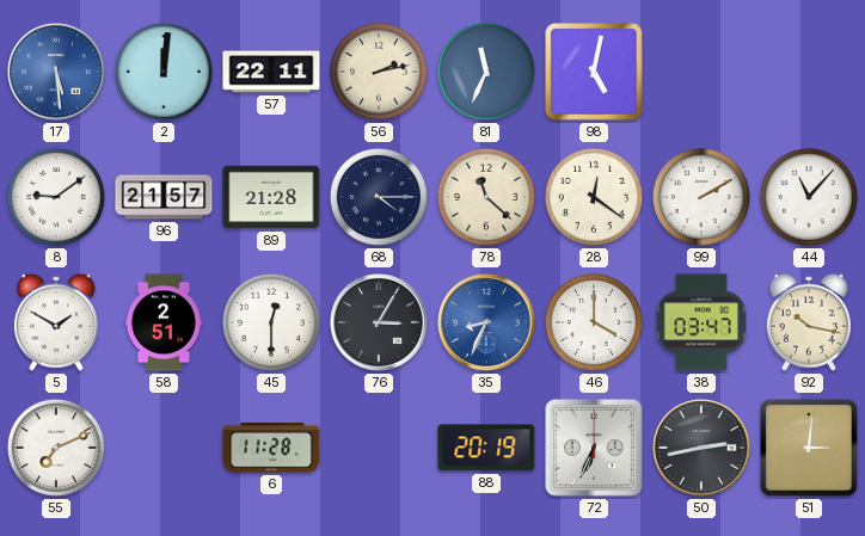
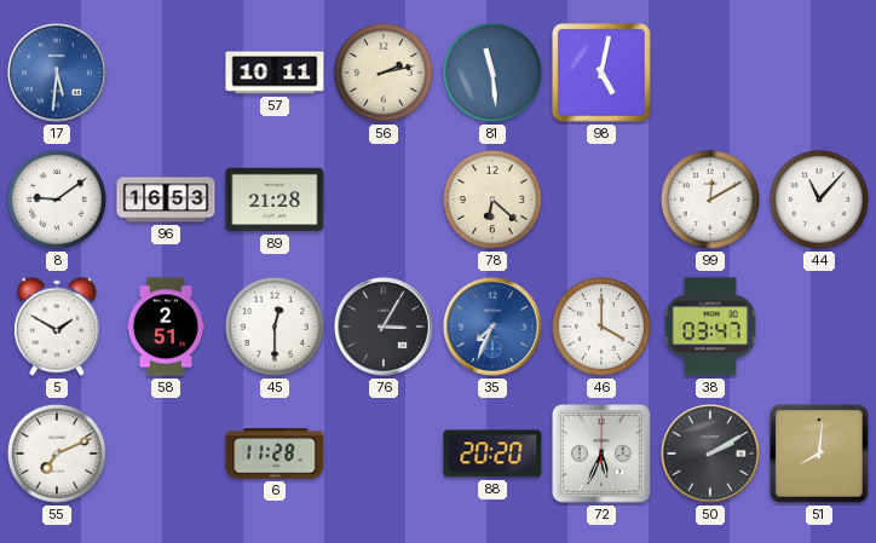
17: 5:29 -> 5:31
2: 12:01 -> none
57: 22:11 -> 10:11
81: 11:34 -> 11:29
96: 21:57 -> 16:53
68: 4:15 -> none
78: 11:22 -> 6:22
28: 12:21 -> none
99: 2:10 -> 12:10
35: 8:34 -> 7:34
92: 10:17 -> none
88: 20:19 -> 20:20
72: 6:34 -> 5:34
50: 2:43 -> 2:10
51: 3:01 -> 8:01
